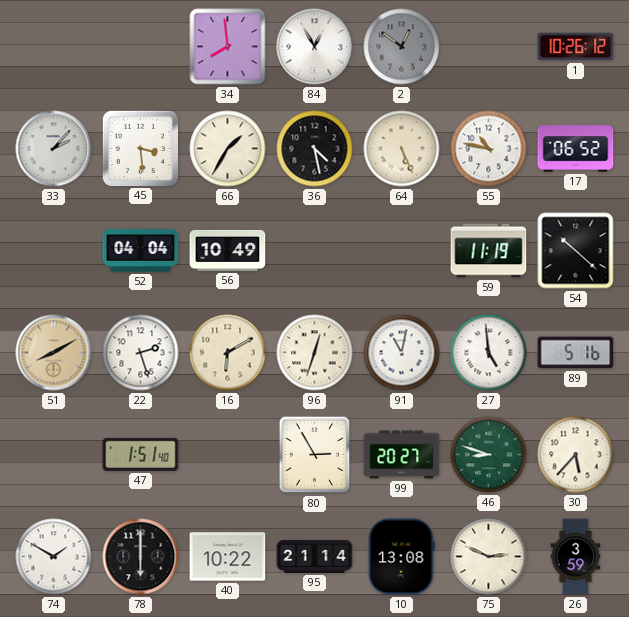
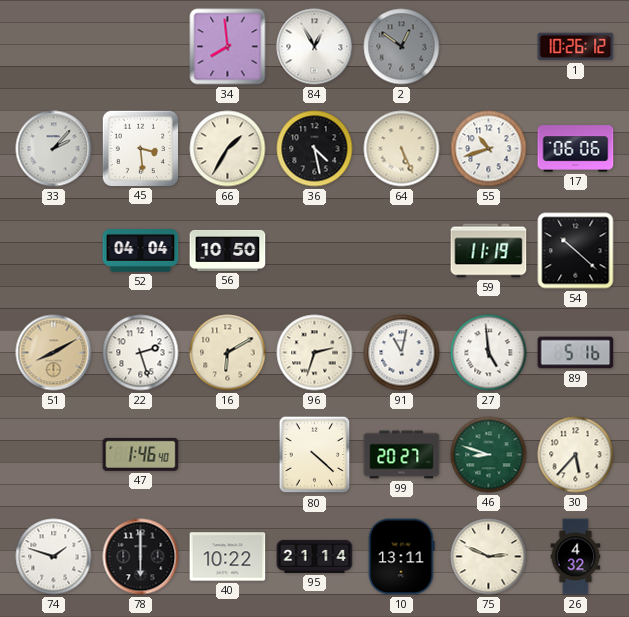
55: 10:47 -> 10:42
17: 06:52 -> 06:06
56: 10:49 -> 10:50
96: 12:33 -> 2:33
47: 1:51 -> 1:46
80: 2:55 -> 4:22
74: 1:50 -> 1:48
10: 13:08 -> 13:11
26: 3:59 -> 4:32
